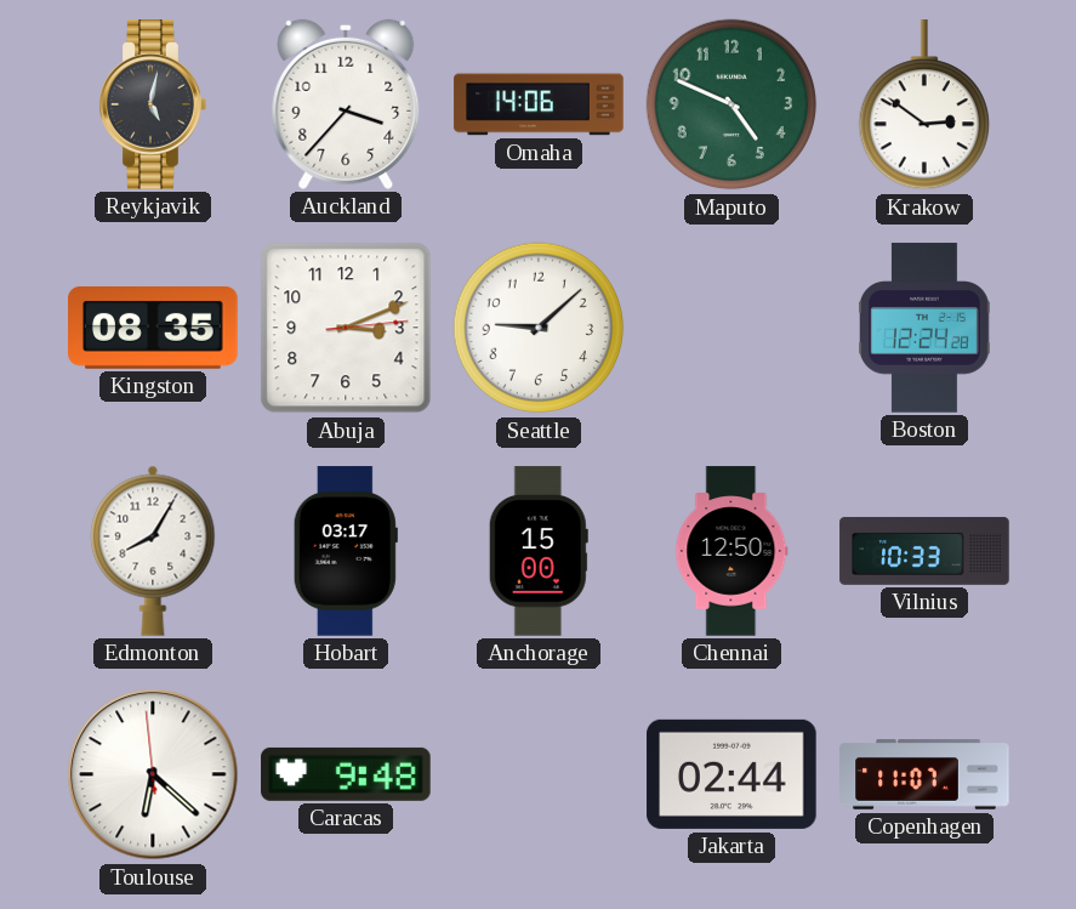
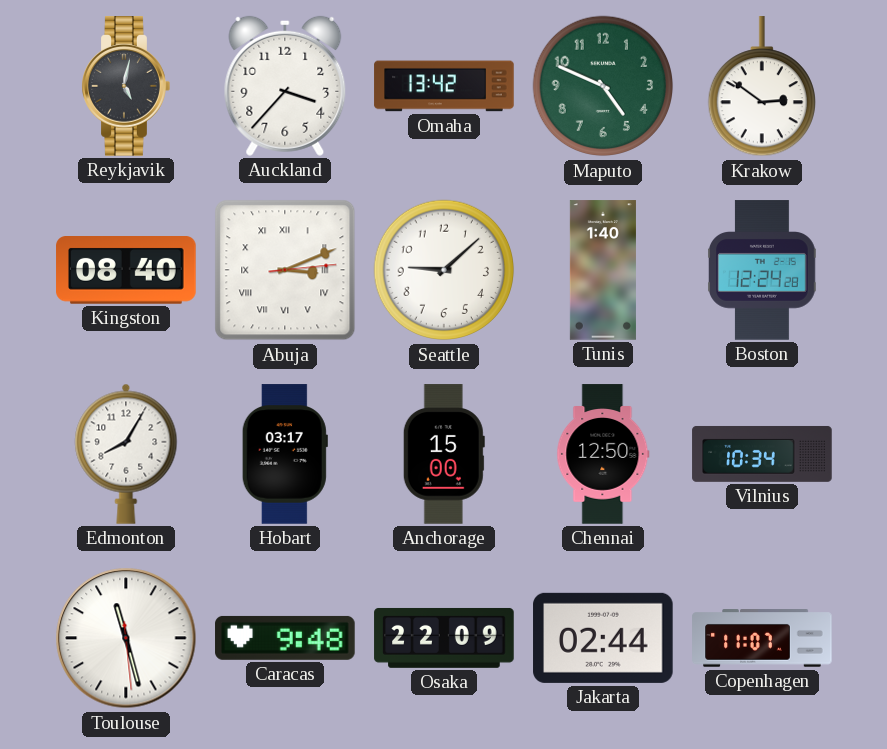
Omaha: 14:06 -> 13:42
Kingston: 08:35 -> 08:40
Abuja numerals: Arabic -> Roman
Tunis: none -> 1:40
Vilnius: 10:33 -> 10:34
Toulouse: 6:21 -> 11:27
Osaka: none -> 22:09
